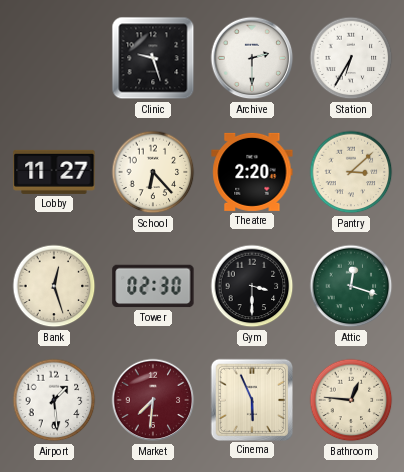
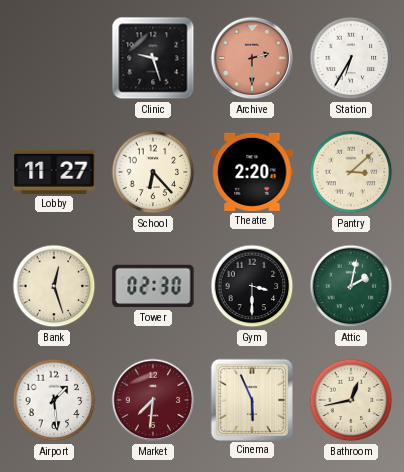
Archive dial: white -> salmon
Attic: 12:18 -> 2:02
Bathroom: 12:46 -> 12:43
